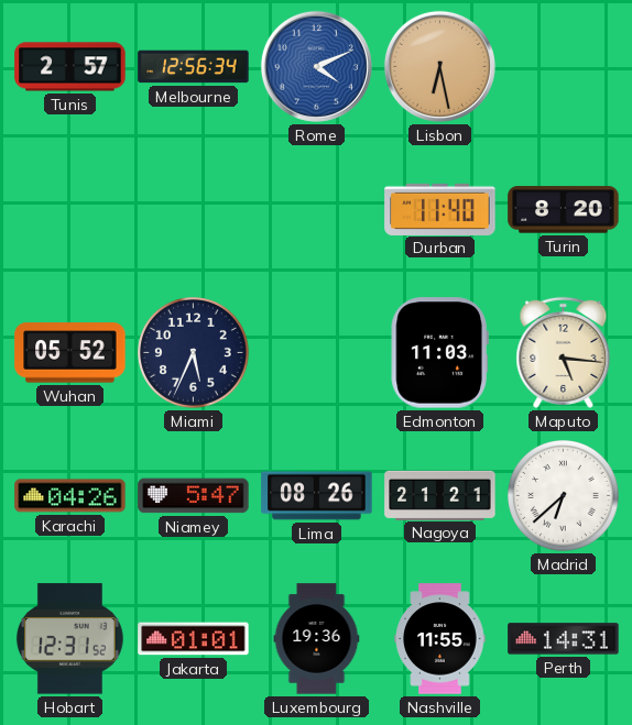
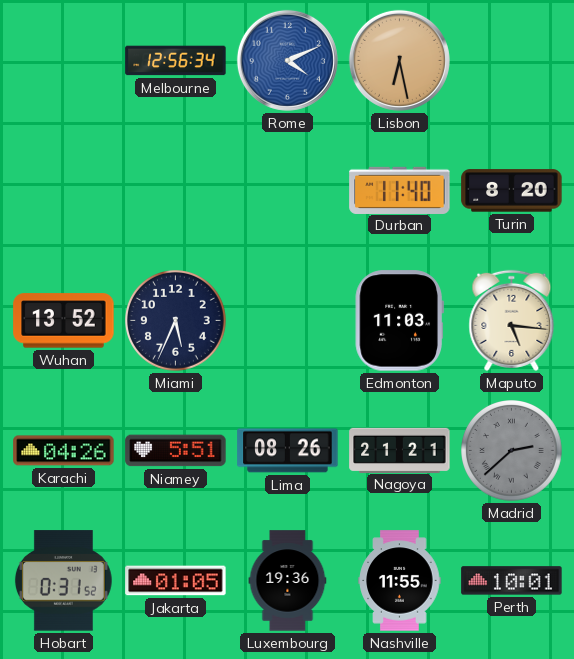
Tunis: 2:57 -> none
Wuhan: 05:52 -> 13:52
Niamey: 5:47 -> 5:51
Madrid: 6:38 -> 2:38
Madrid dial: white -> grey
Hobart: 12:31 -> 0:31
Jakarta: 01:01 -> 01:05
Perth: 14:31 -> 10:01
